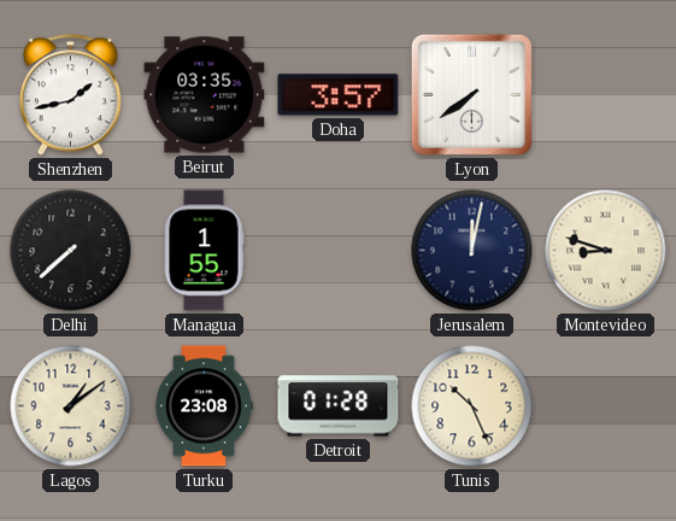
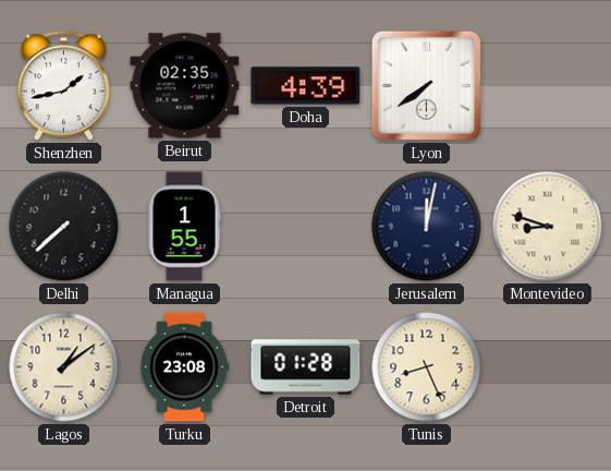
Beirut: 03:35 -> 02:35
Doha: 3:57 -> 4:39
Tunis: 10:26 -> 8:26
